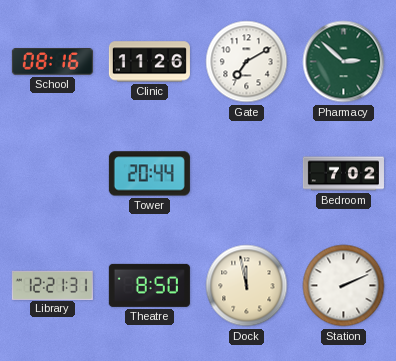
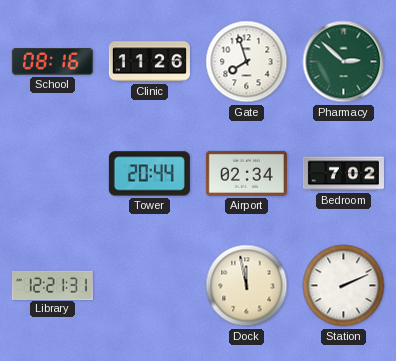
Gate: 7:10 -> 7:57
Airport: none -> 02:34
Theatre: 8:50 -> none
